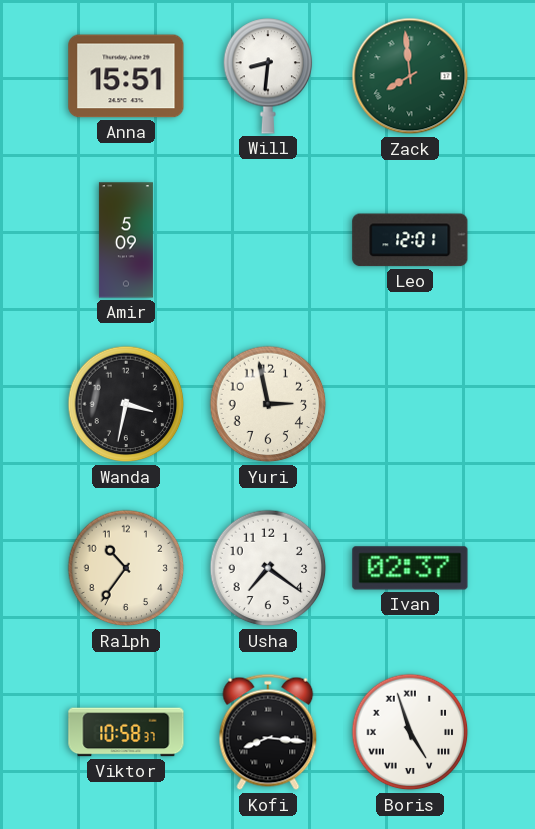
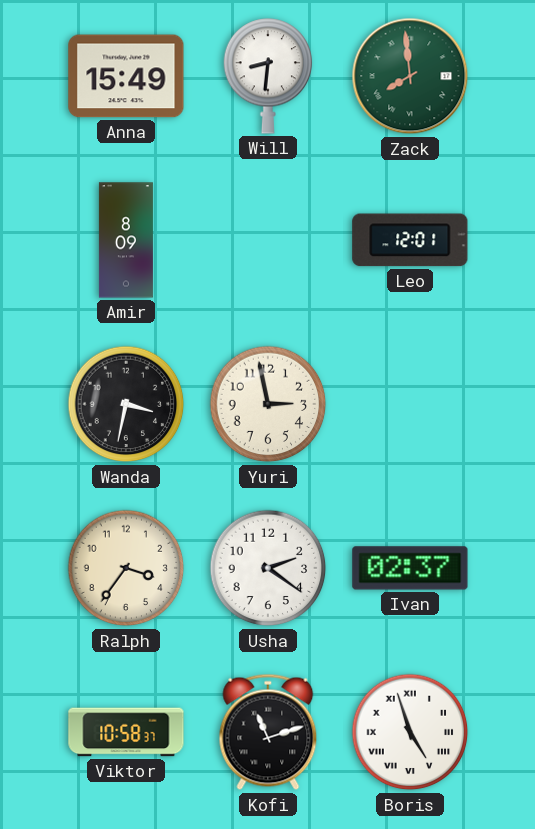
Anna: 15:51 -> 15:49
Amir: 5:09 -> 8:09
Ralph: 10:36 -> 3:36
Usha: 7:21 -> 2:21
Kofi: 8:16 -> 11:12
